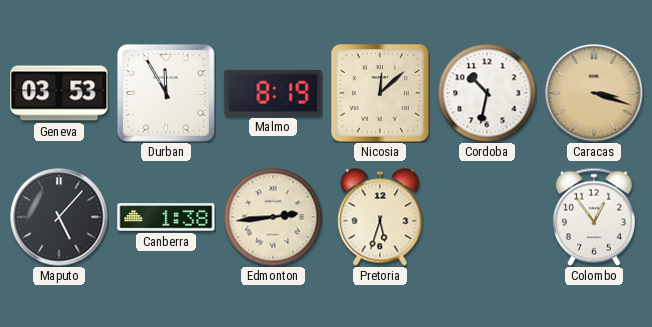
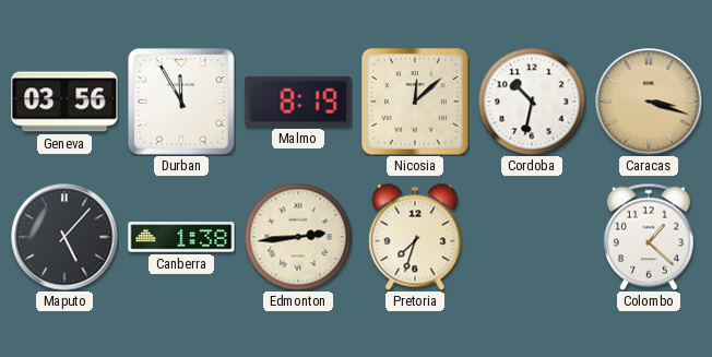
Geneva: 03:53 -> 03:56
Pretoria: 5:33 -> 7:33
Colombo: 12:54 -> 1:22
